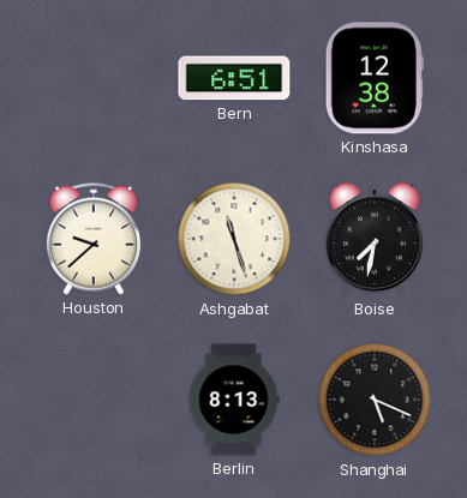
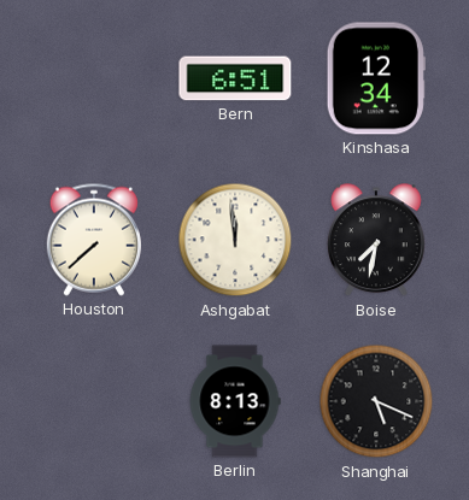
Kinshasa: 12:38 -> 12:34
Houston: 9:38 -> 7:38
Ashgabat: 11:27 -> 11:59
